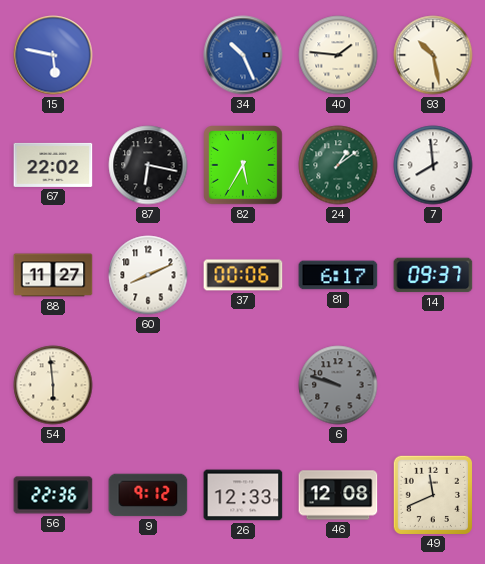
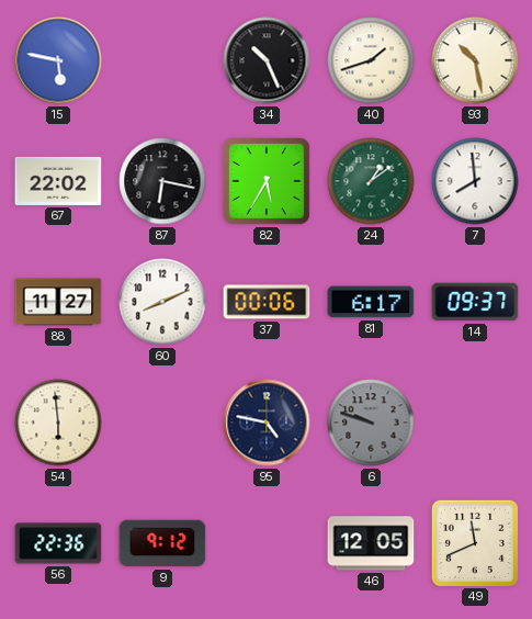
34 dial: blue -> black
40: 1:46 -> 1:42
95: none -> 4:47
26: 12:33 -> none
46: 12:08 -> 12:05
